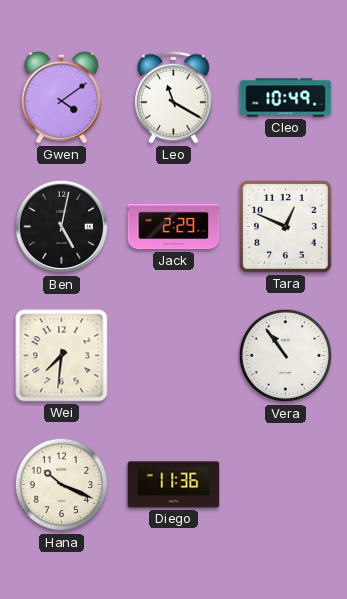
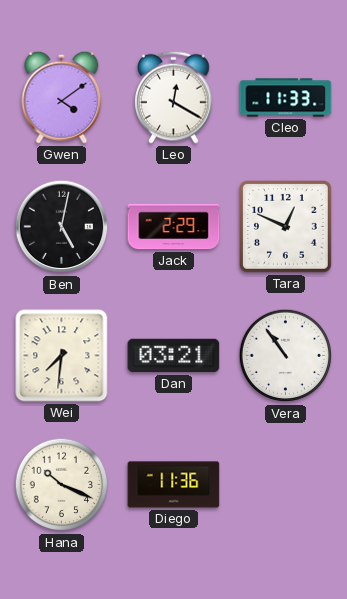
Leo: 11:20 -> 12:20
Cleo: 10:49 -> 11:33
Dan: none -> 03:21
